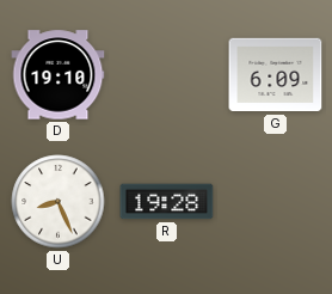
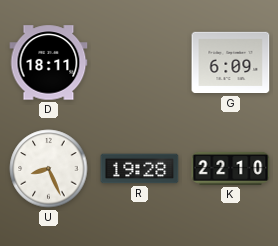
D: 19:10 -> 18:11
K: none -> 22:10
